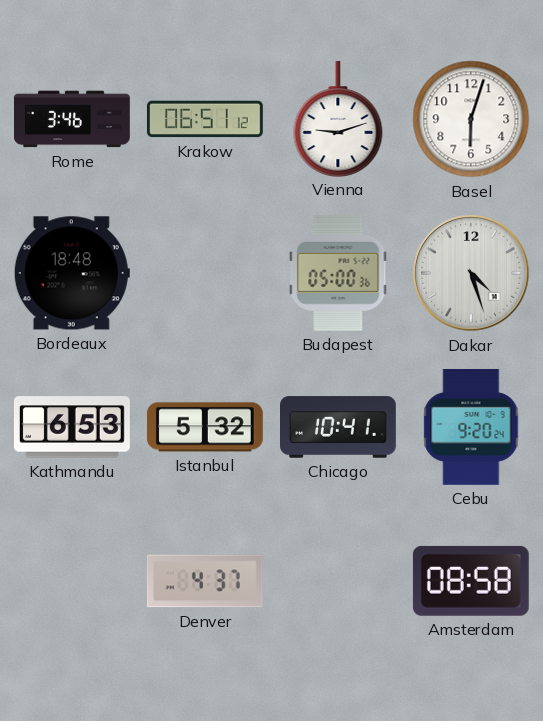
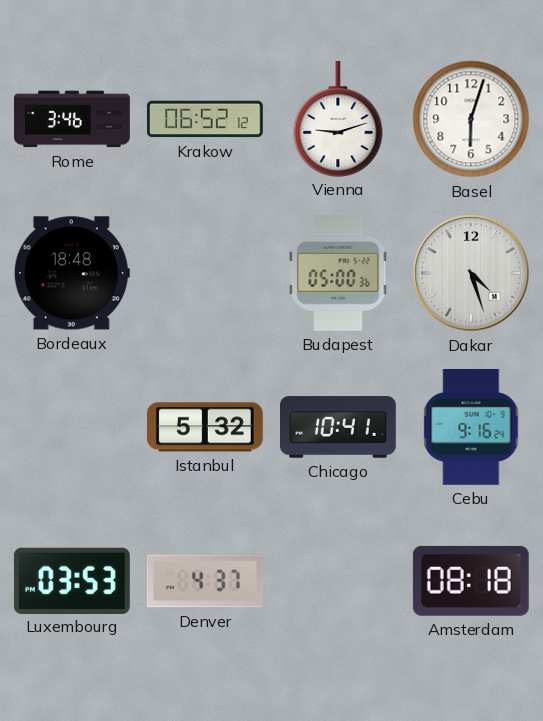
Krakow: 06:51 -> 06:52
Kathmandu: 6:53 -> none
Cebu: 9:20 -> 9:16
Luxembourg: none -> 03:53
Amsterdam: 08:58 -> 08:18
